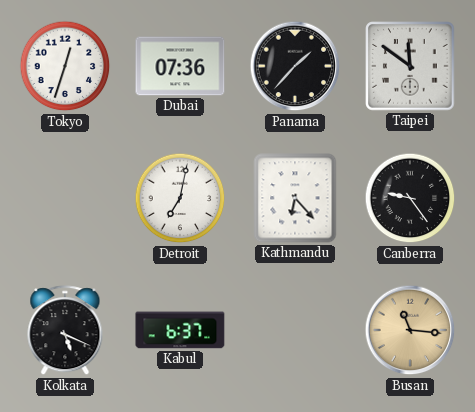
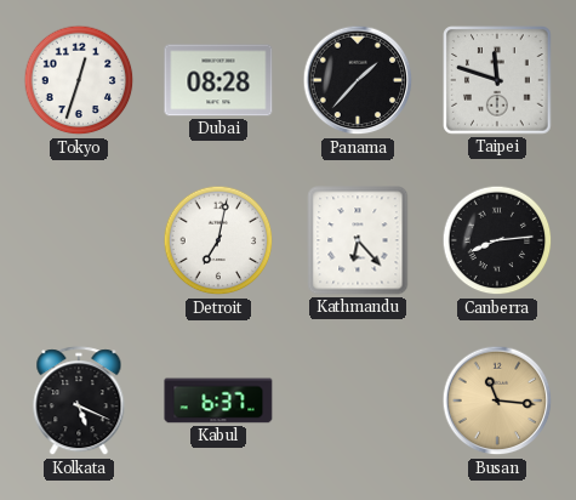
Dubai: 07:36 -> 08:28
Taipei: 11:51 -> 11:48
Canberra: 9:24 -> 8:14
